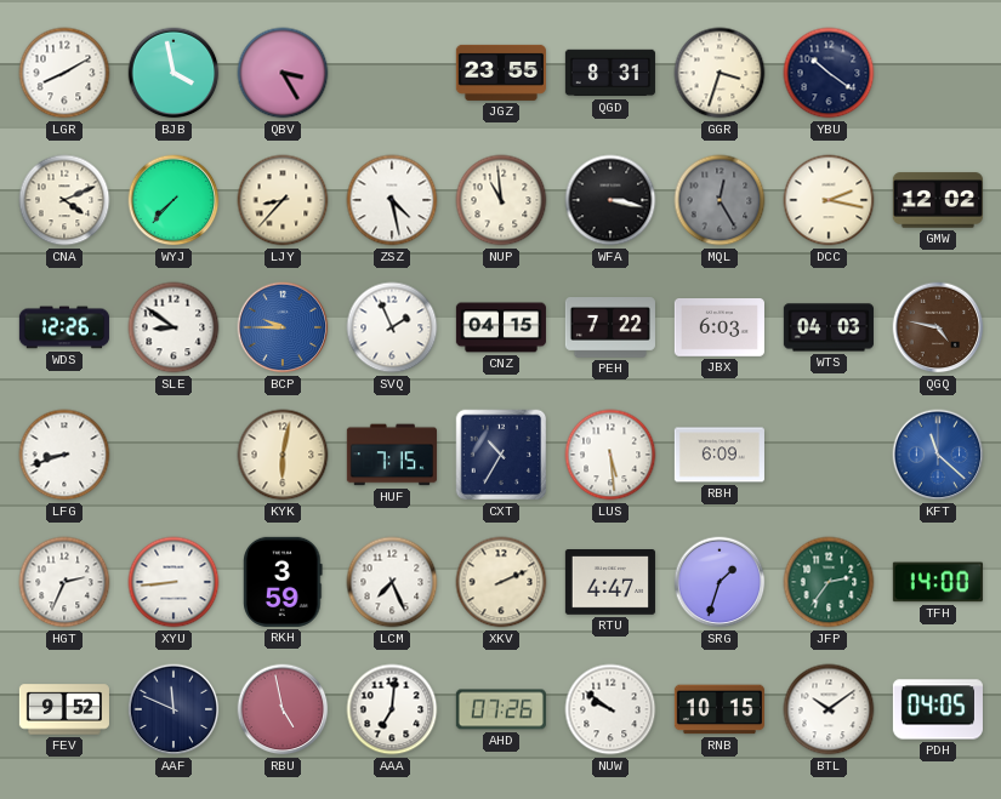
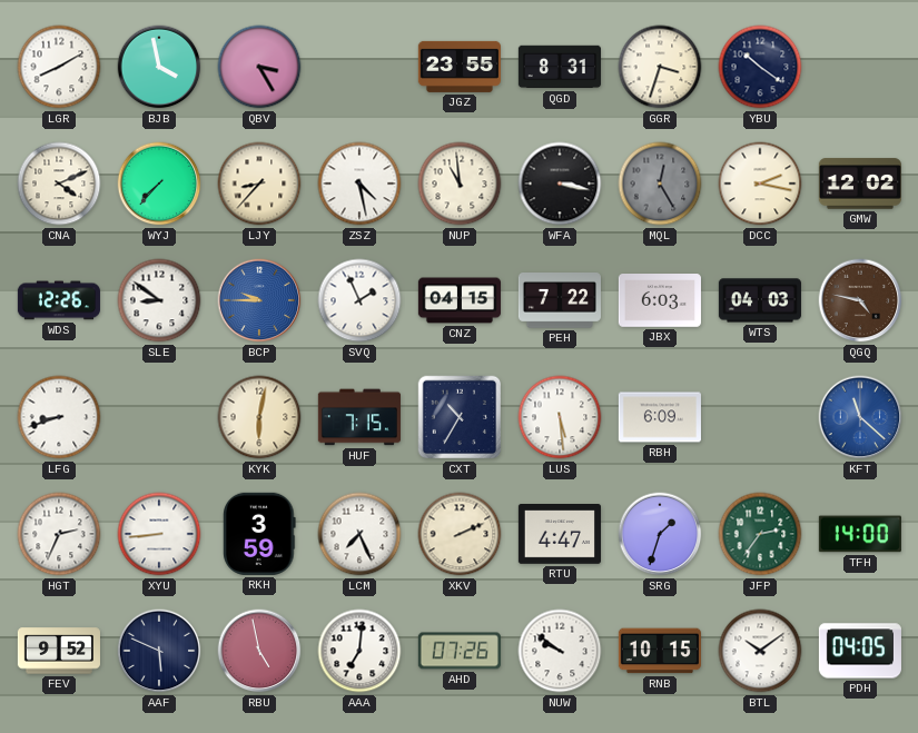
AAF: 11:49 -> 5:49
